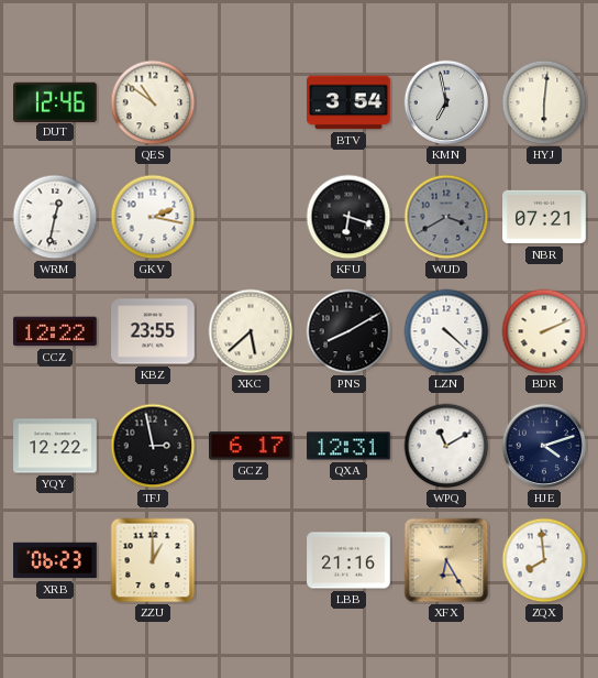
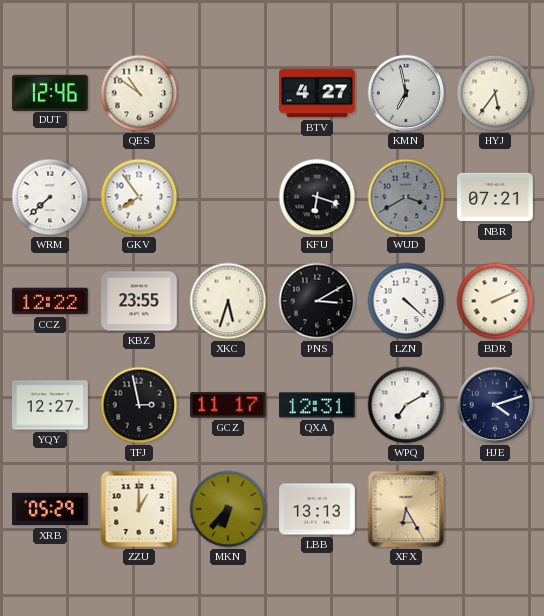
BTV: 3:54 -> 4:27
HYJ: 6:01 -> 5:36
WRM: 12:32 -> 7:38
GKV: 2:17 -> 7:54
XKC: 5:38 -> 5:33
PNS: 8:10 -> 3:10
YQY: 12:22 -> 12:27
GCZ: 6:17 -> 11:17
WPQ: 11:10 -> 7:10
XRB: 06:23 -> 05:29
MKN: none -> 6:37
LBB: 21:16 -> 13:13
ZQX: 7:59 -> none
